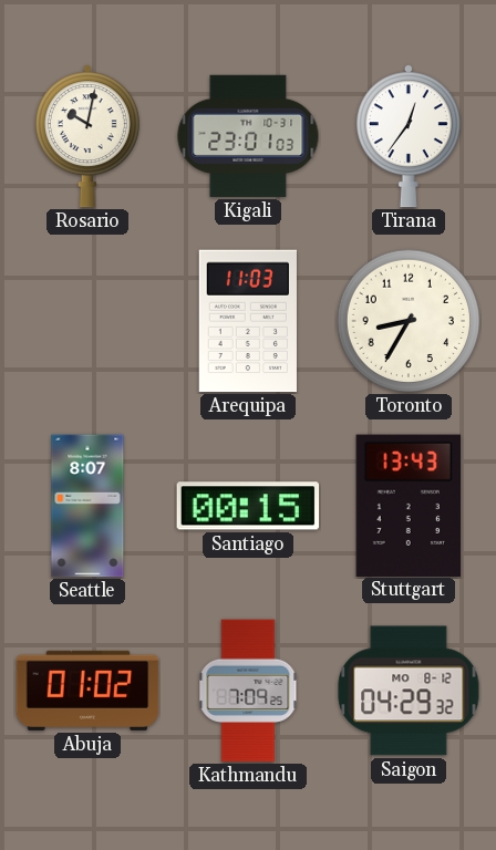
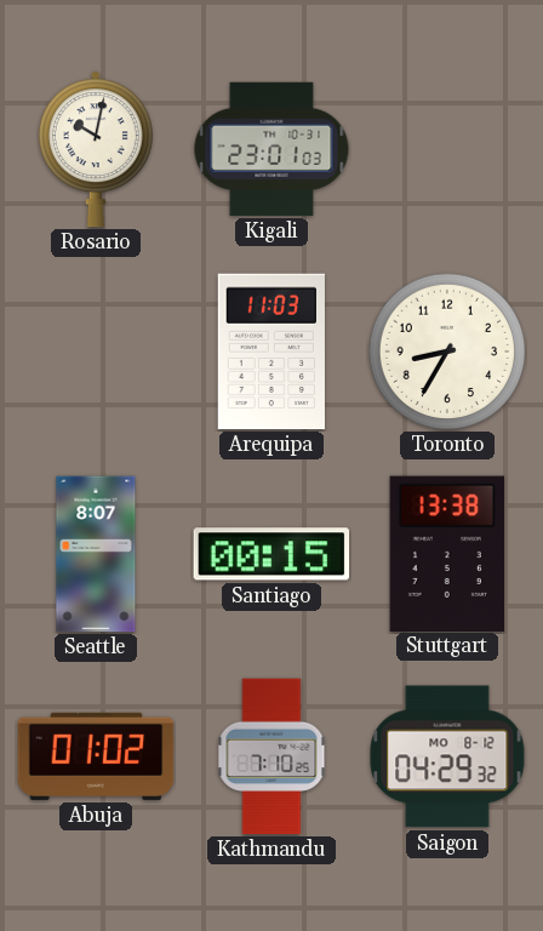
Tirana: 12:36 -> none
Stuttgart: 13:43 -> 13:38
Kathmandu: 7:09 -> 7:10
